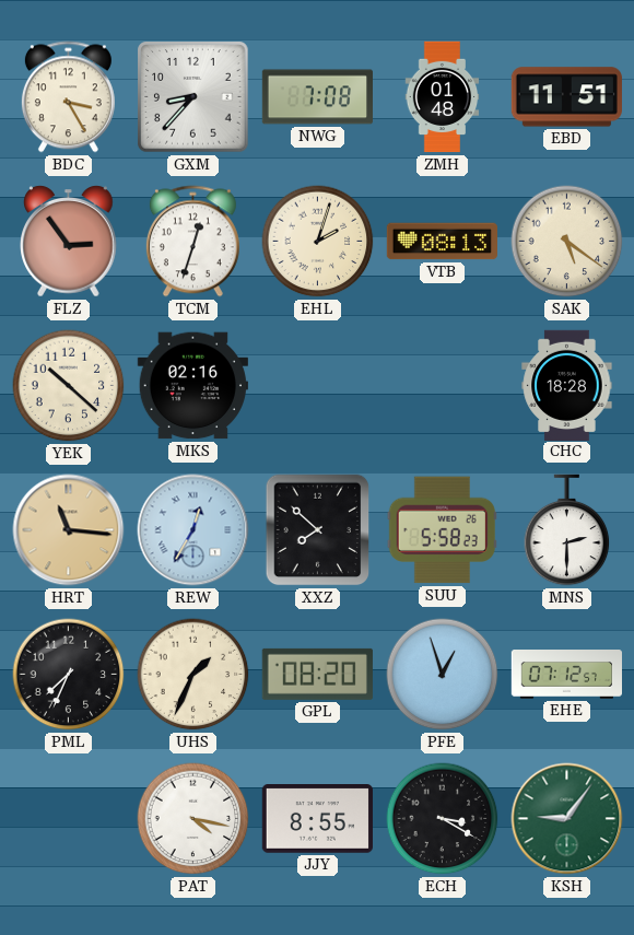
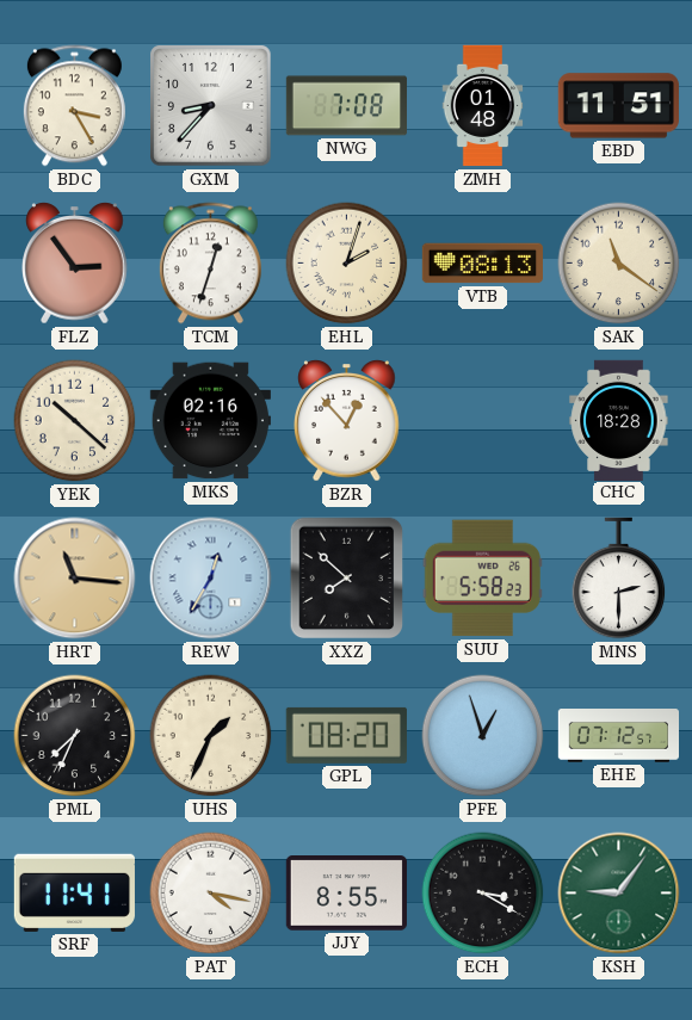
SAK: 5:21 -> 11:21
BZR: none -> 12:53
SRF: none -> 11:41
